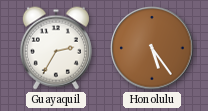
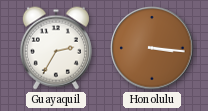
Honolulu: 5:24 -> 3:16
